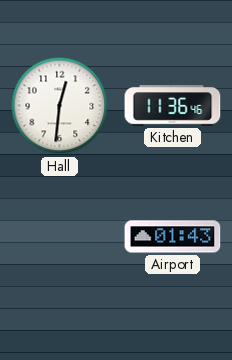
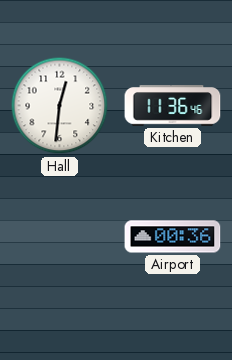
Airport: 01:43 -> 00:36
